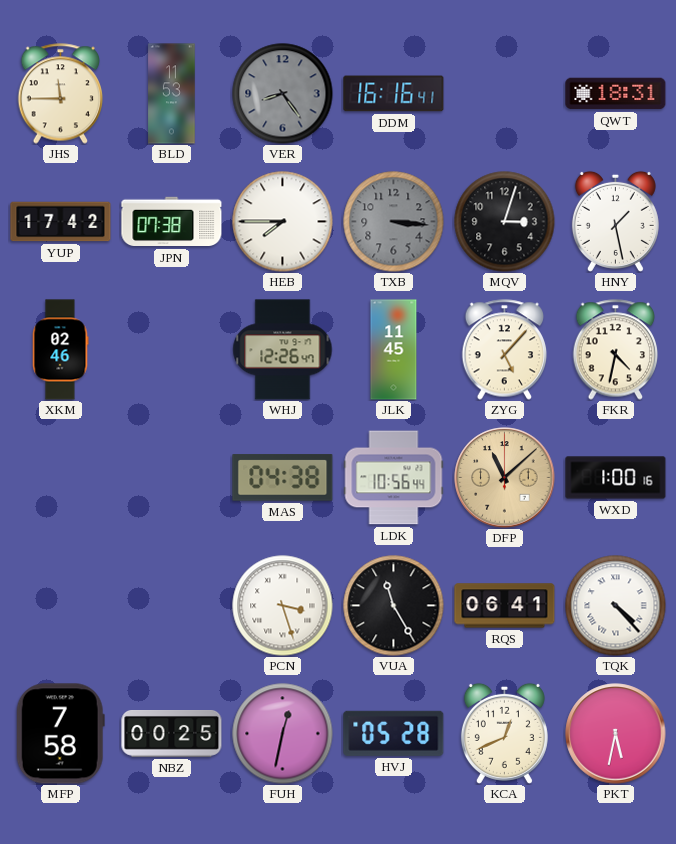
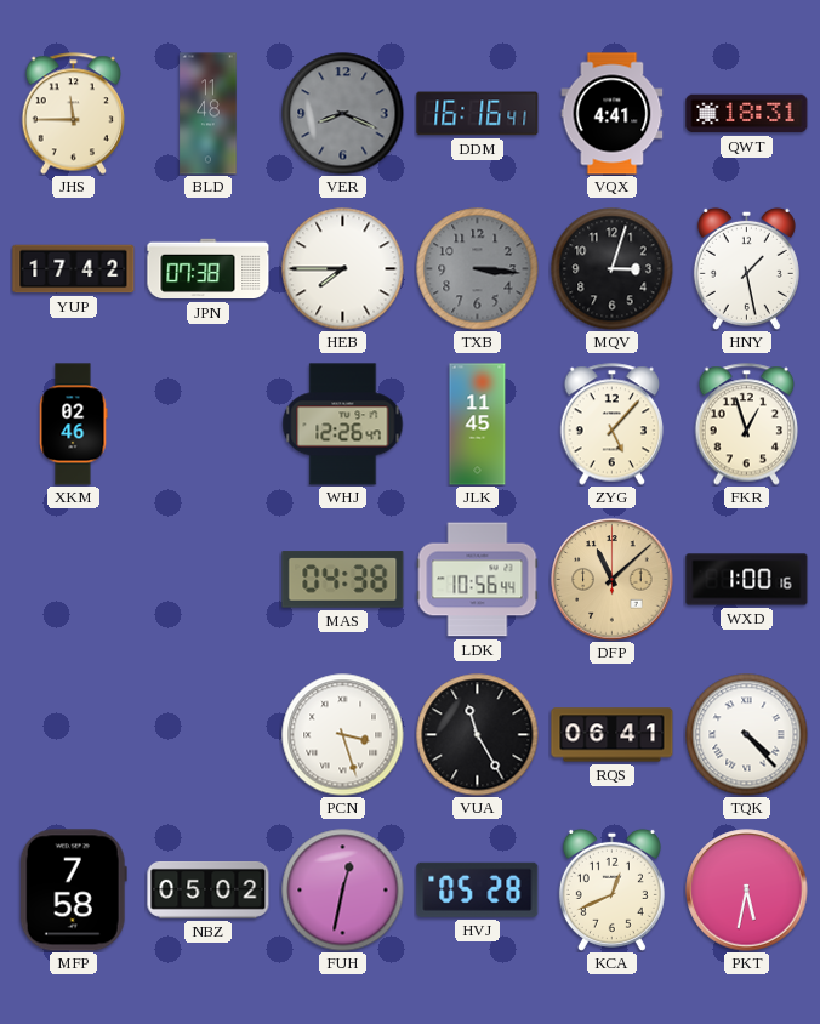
BLD: 11:53 -> 11:48
VER: 8:24 -> 8:19
VQX: none -> 4:41
FKR: 4:32 -> 12:57
NBZ: 00:25 -> 05:02
